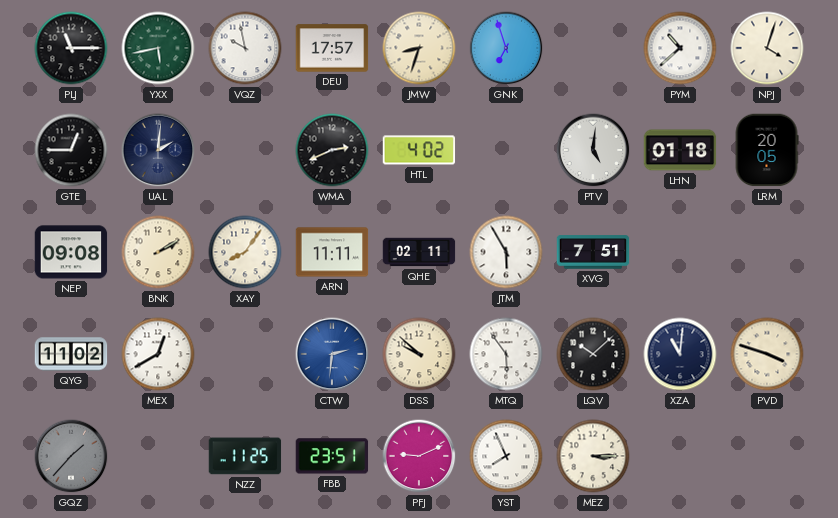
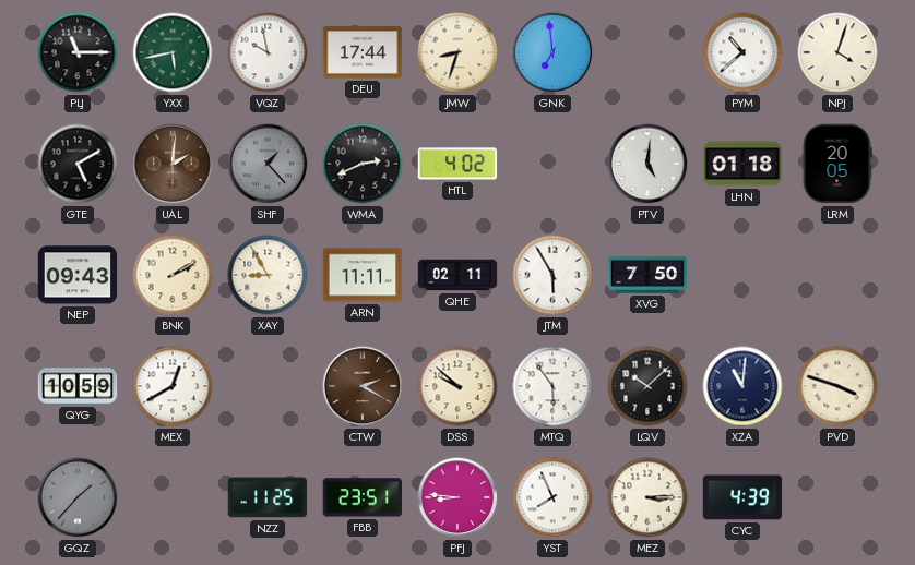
DEU: 17:57 -> 17:44
GNK: 6:57 -> 6:59
GTE: 12:45 -> 5:10
UAL dial: navy -> brown
SHF: none -> 1:23
NEP: 09:08 -> 09:43
XAY: 8:06 -> 8:55
XVG: 7:51 -> 7:50
QYG: 11:02 -> 10:59
CTW: 2:31 -> 2:20
CTW dial: blue -> brown
PFJ: 9:11 -> 8:46
CYC: none -> 4:39
